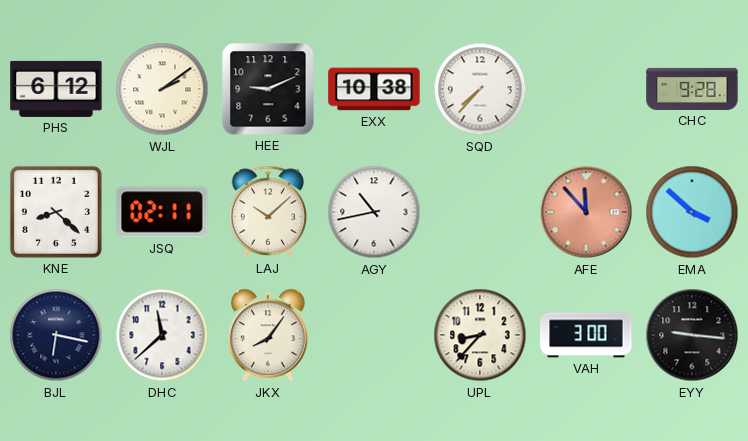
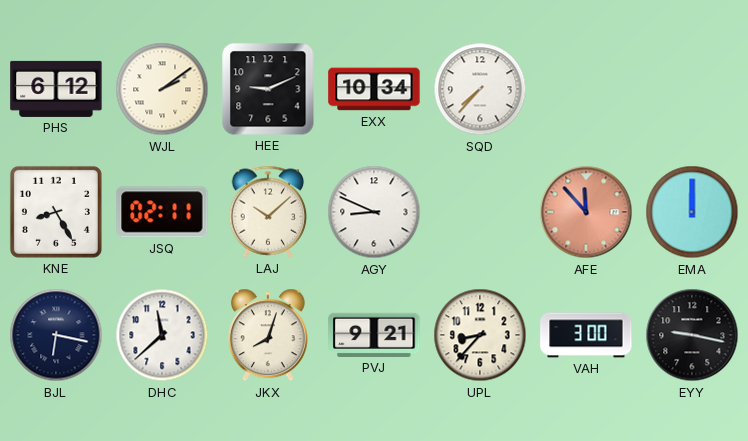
EXX: 10:38 -> 10:34
CHC: 9:28 -> none
KNE: 8:22 -> 8:25
AGY: 10:43 -> 8:49
EMA: 3:52 -> 12:00
JKX: 8:06 -> 8:03
PVJ: none -> 9:21
EYY: 9:16 -> 9:17
